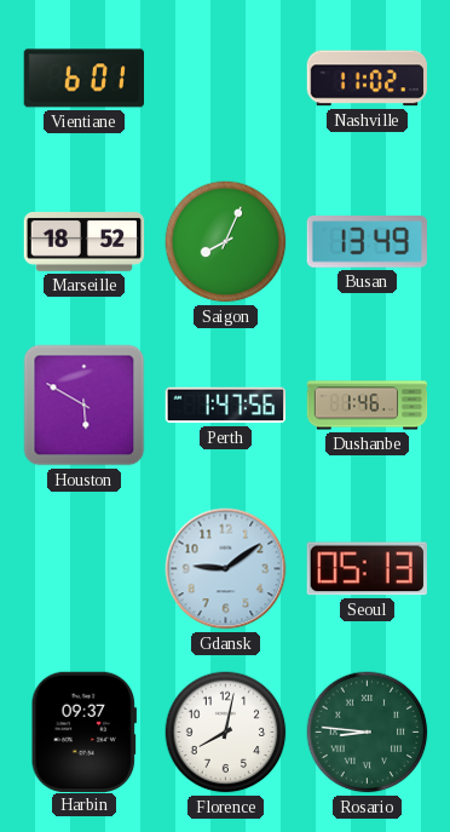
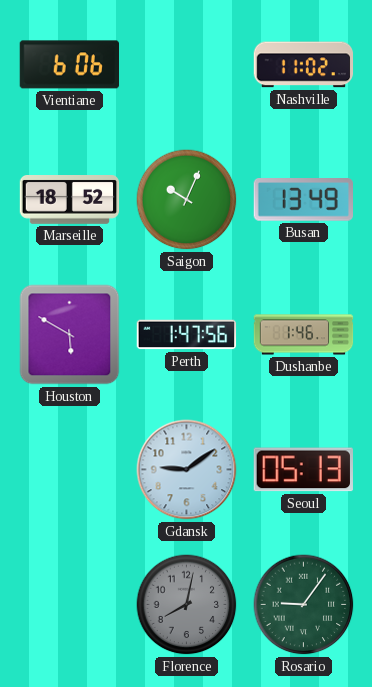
Vientiane: 6:01 -> 6:06
Saigon: 8:04 -> 10:04
Harbin: 09:37 -> none
Florence dial: white -> grey
Rosario: 8:46 -> 9:06
